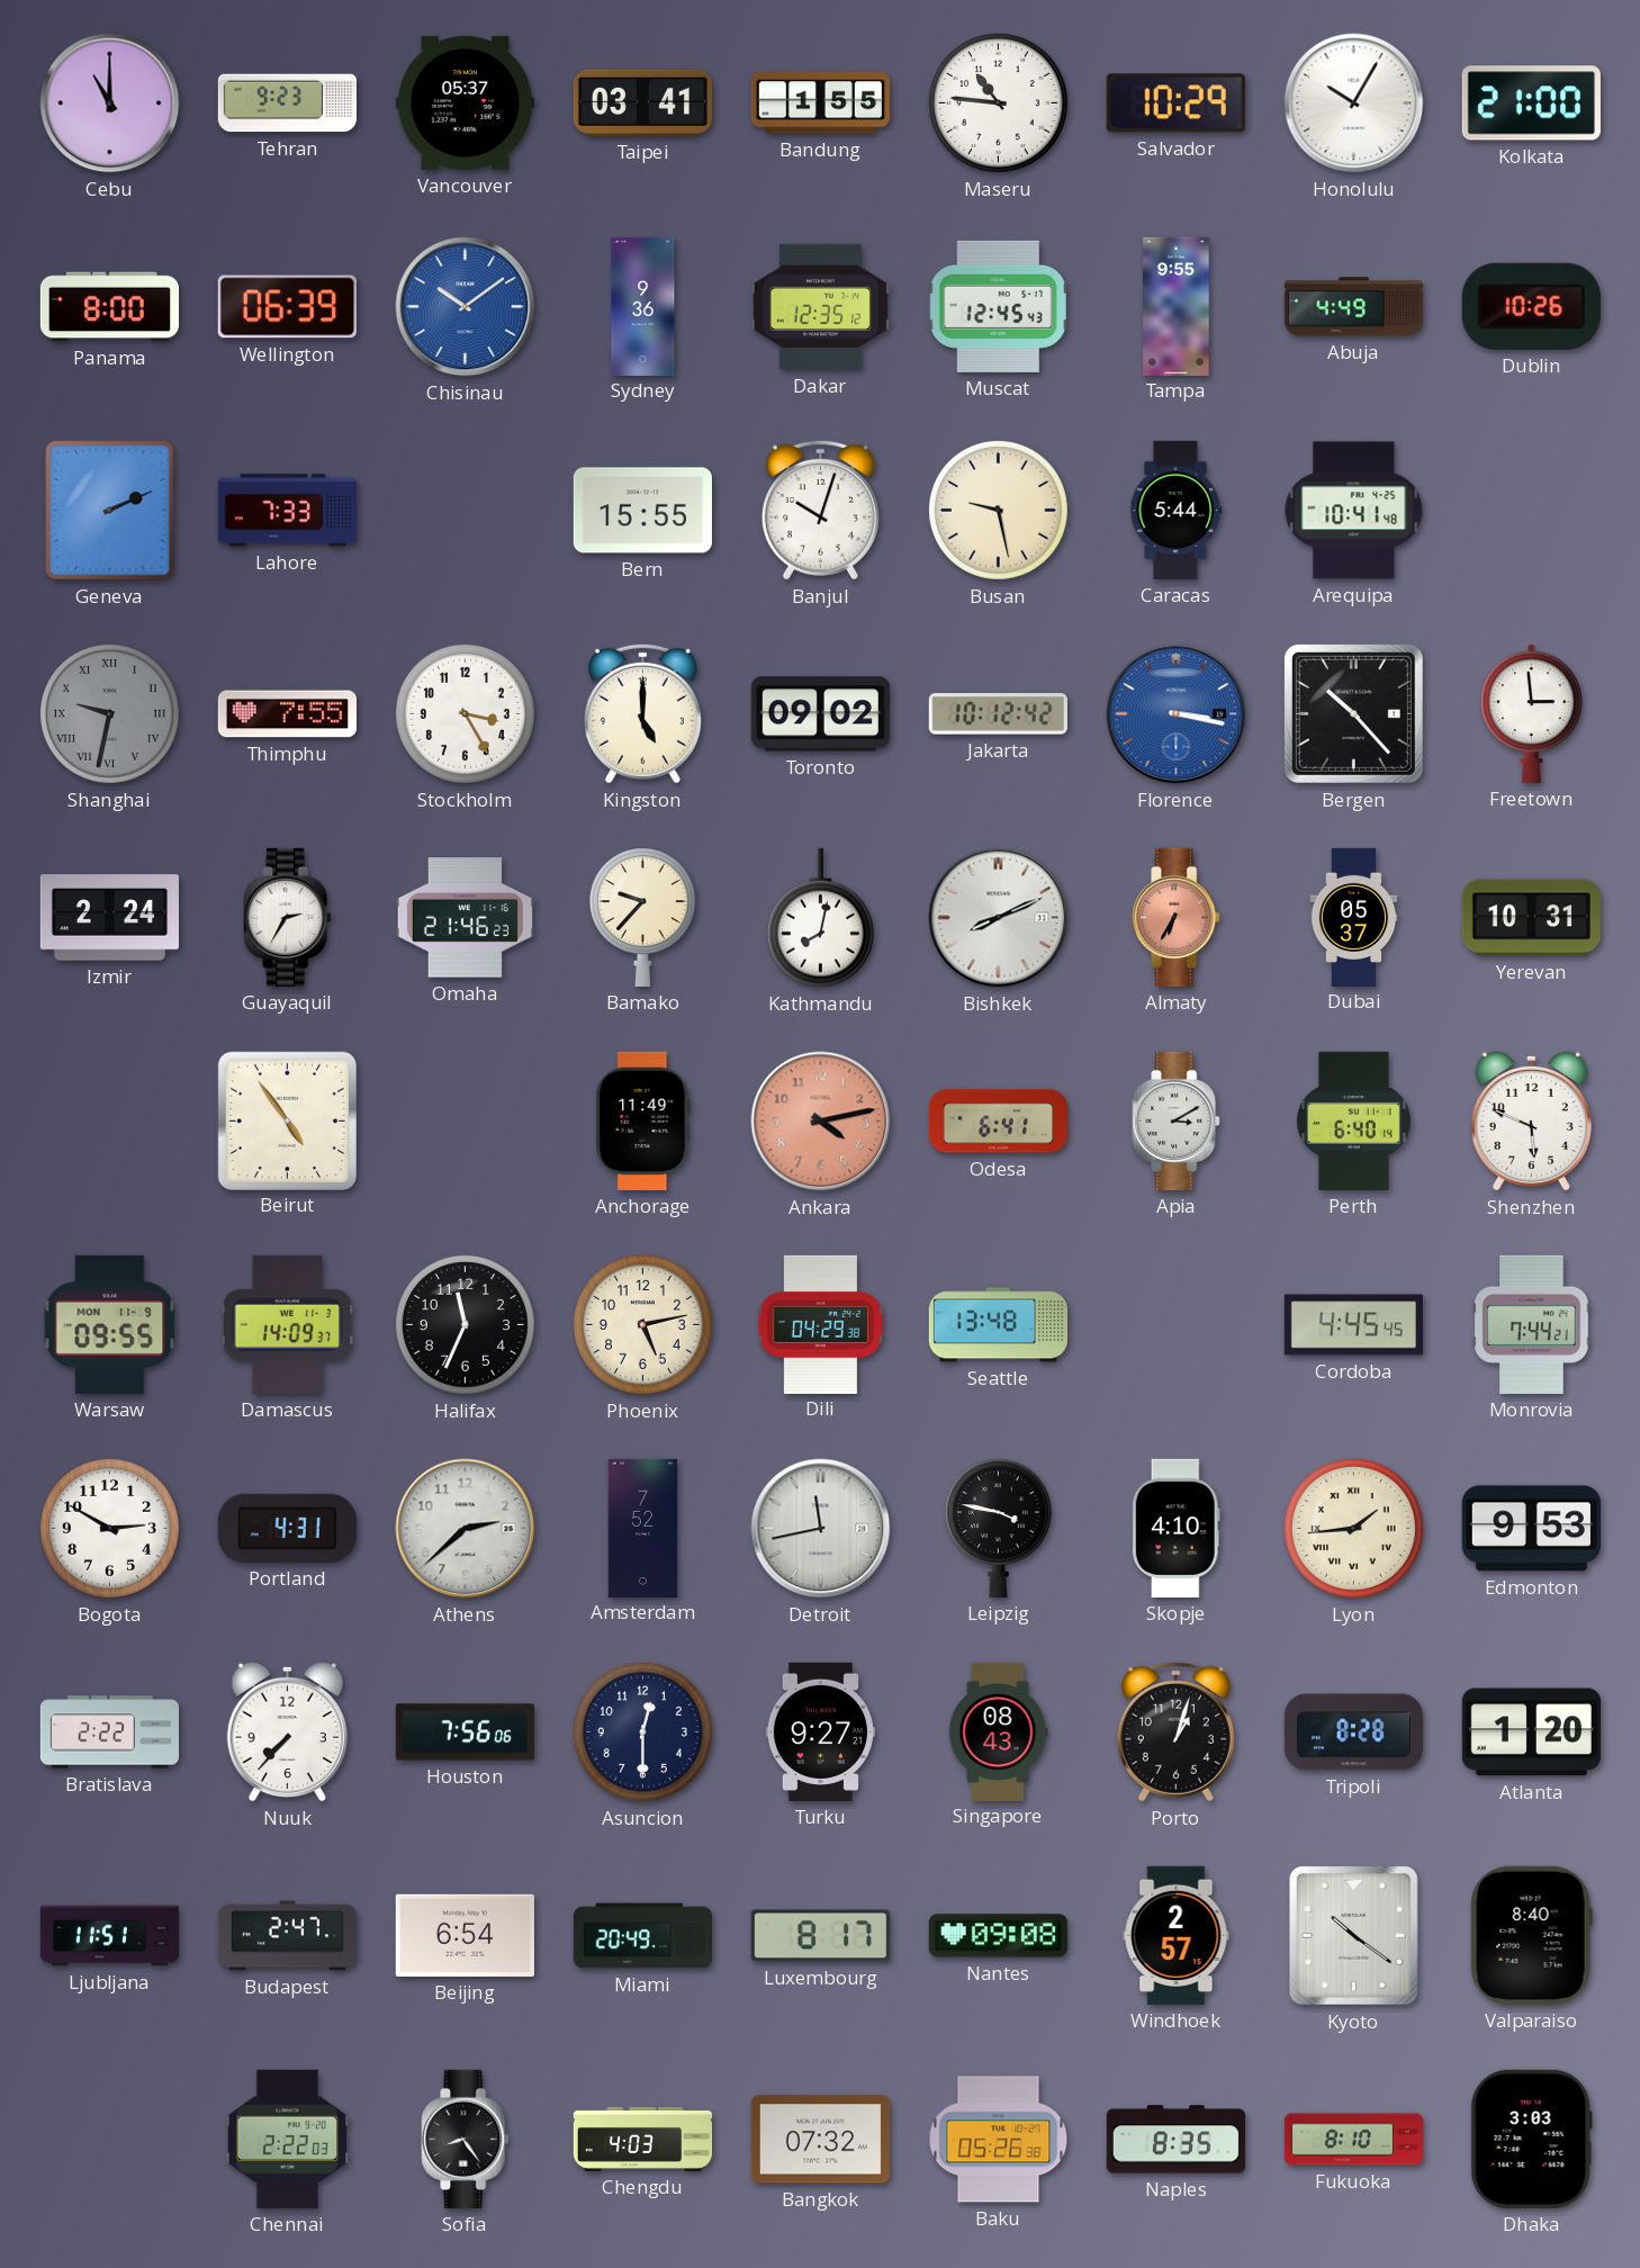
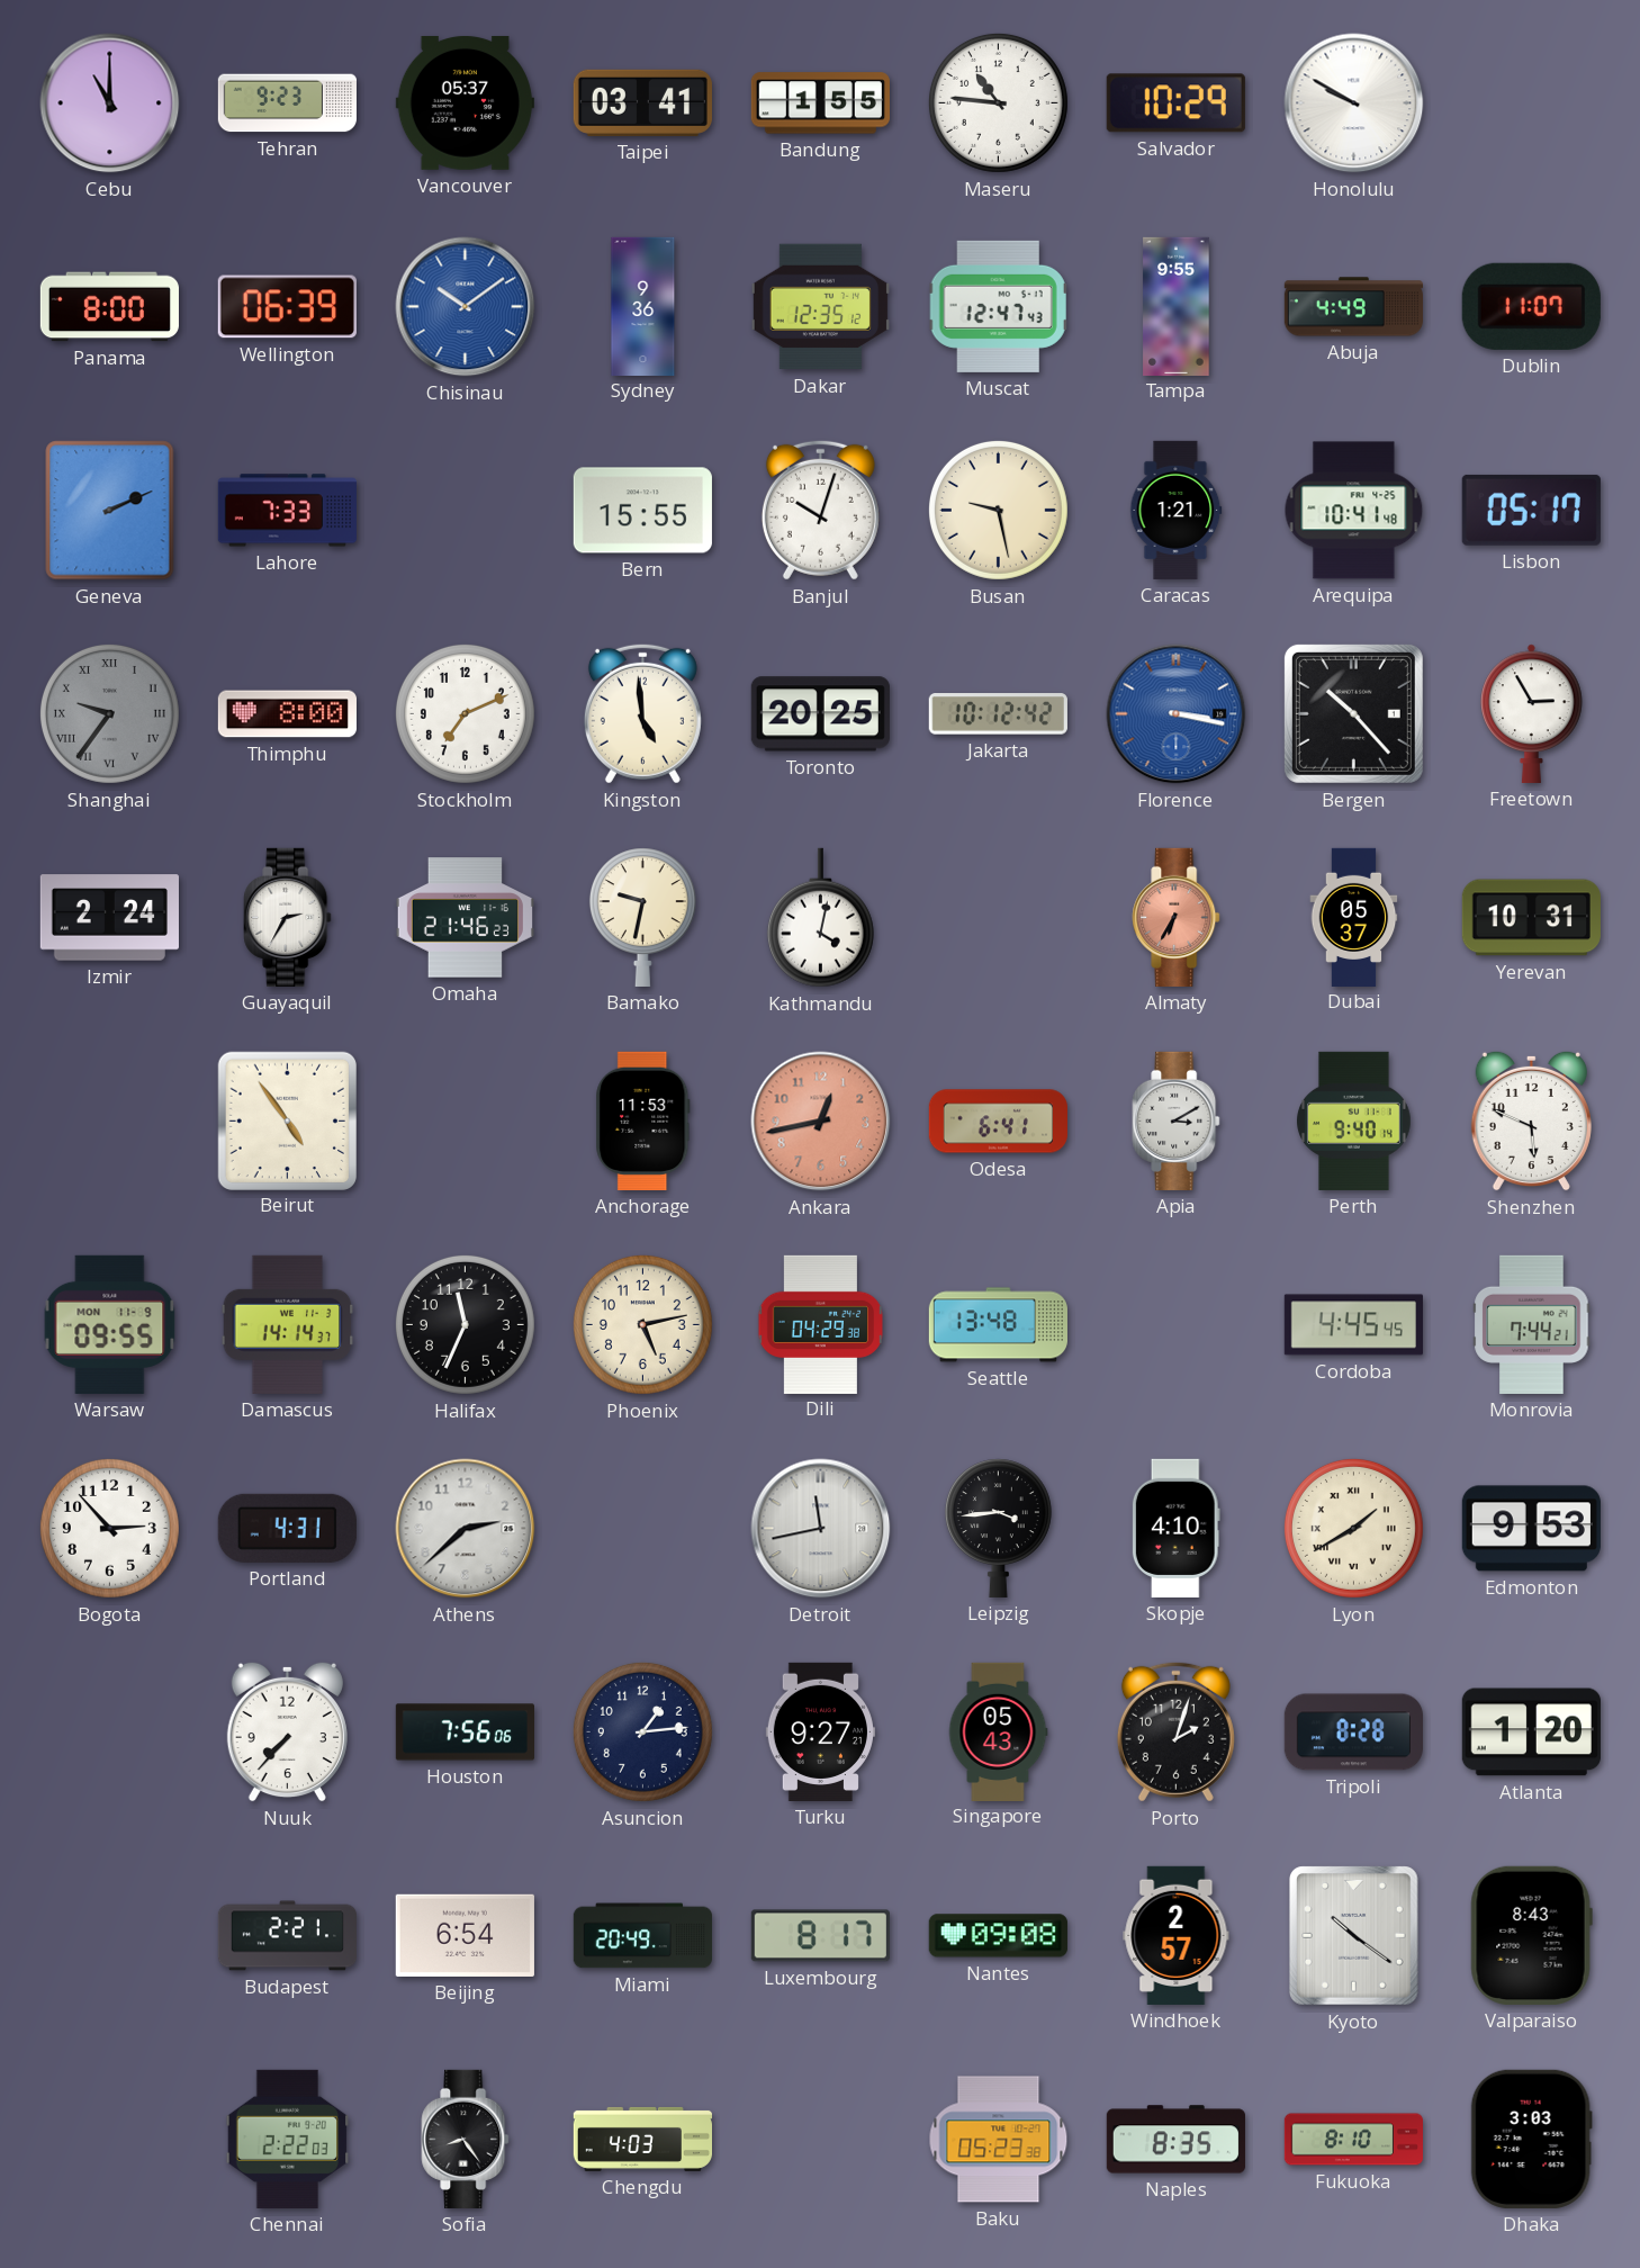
Honolulu: 10:05 -> 9:50
Kolkata: 21:00 -> none
Muscat: 12:45 -> 12:47
Dublin: 10:26 -> 11:07
Caracas: 5:44 -> 1:21
Lisbon: none -> 05:17
Shanghai: 9:32 -> 9:36
Thimphu: 7:55 -> 8:00
Stockholm: 3:25 -> 7:11
Kingston: 5:00 -> 4:59
Toronto: 09:02 -> 20:25
Freetown: 2:59 -> 2:55
Bamako: 9:37 -> 9:32
Kathmandu: 8:02 -> 4:02
Bishkek: 8:11 -> none
Anchorage: 11:49 -> 11:53
Ankara: 4:13 -> 12:43
Perth: 6:40 -> 9:40
Damascus: 14:09 -> 14:14
Bogota: 2:50 -> 2:53
Amsterdam: 7:52 -> none
Leipzig: 3:47 -> 3:44
Lyon: 1:44 -> 1:40
Bratislava: 2:22 -> none
Asuncion: 12:30 -> 1:14
Singapore: 08:43 -> 05:43
Porto: 1:03 -> 2:03
Ljubljana: 11:51 -> none
Budapest: 2:47 -> 2:21
Valparaiso: 8:40 -> 8:43
Bangkok: 07:32 -> none
Baku: 05:26 -> 05:23
